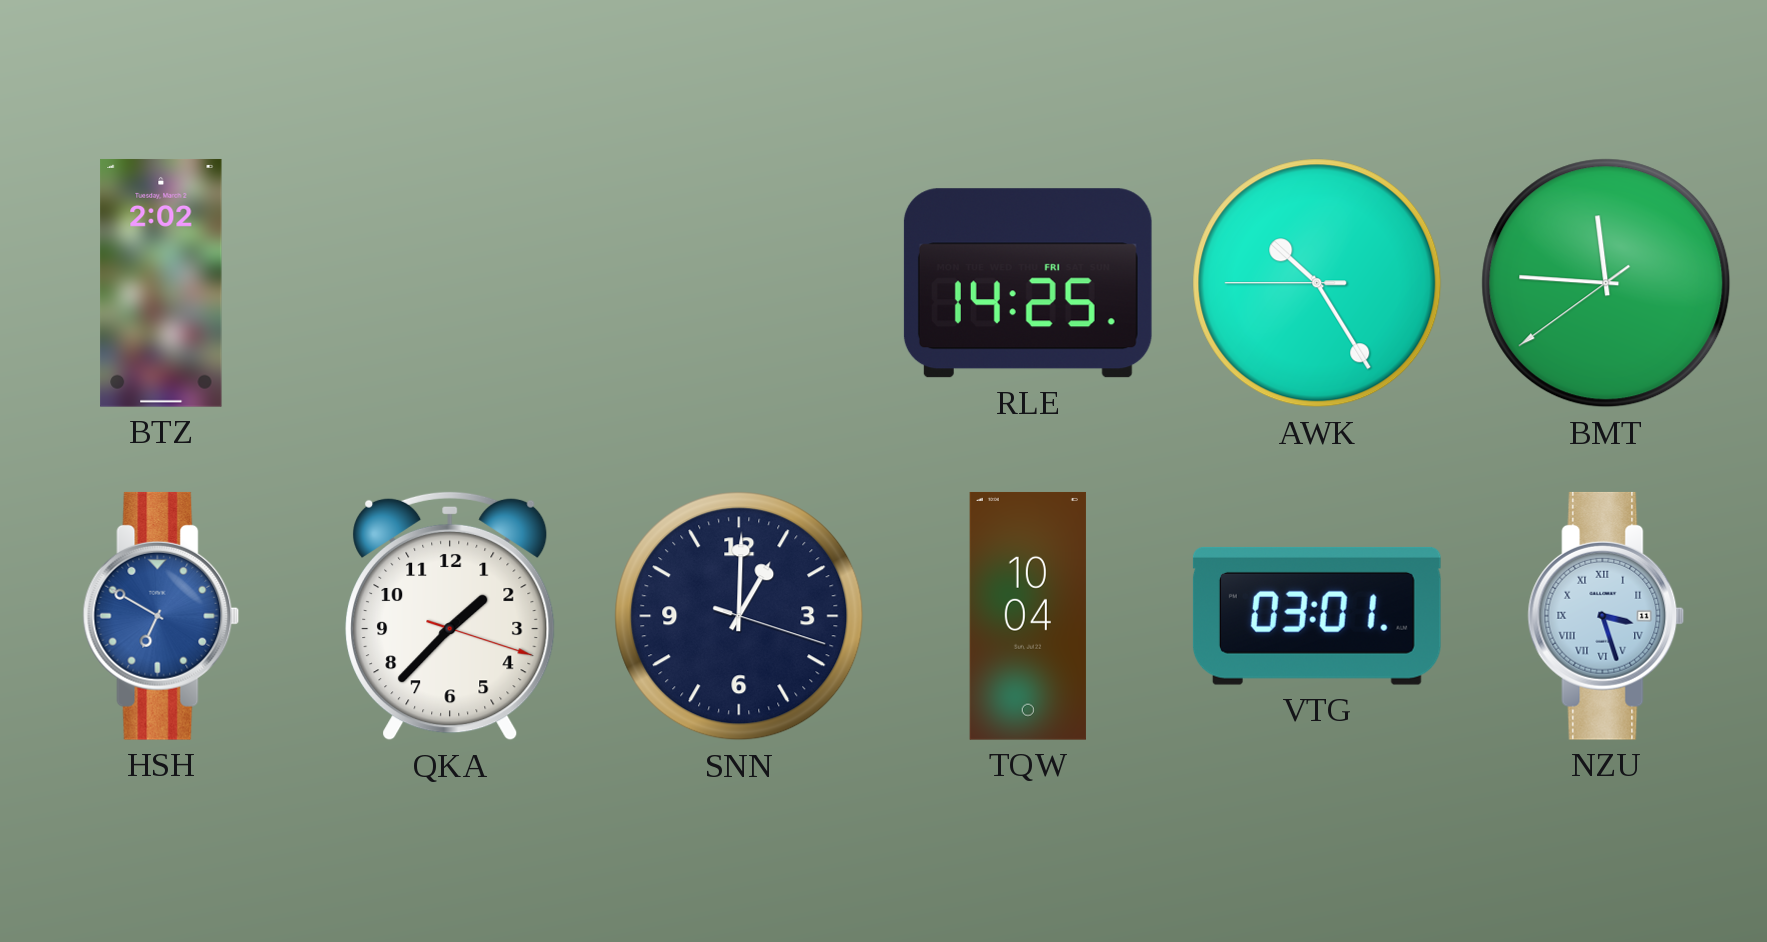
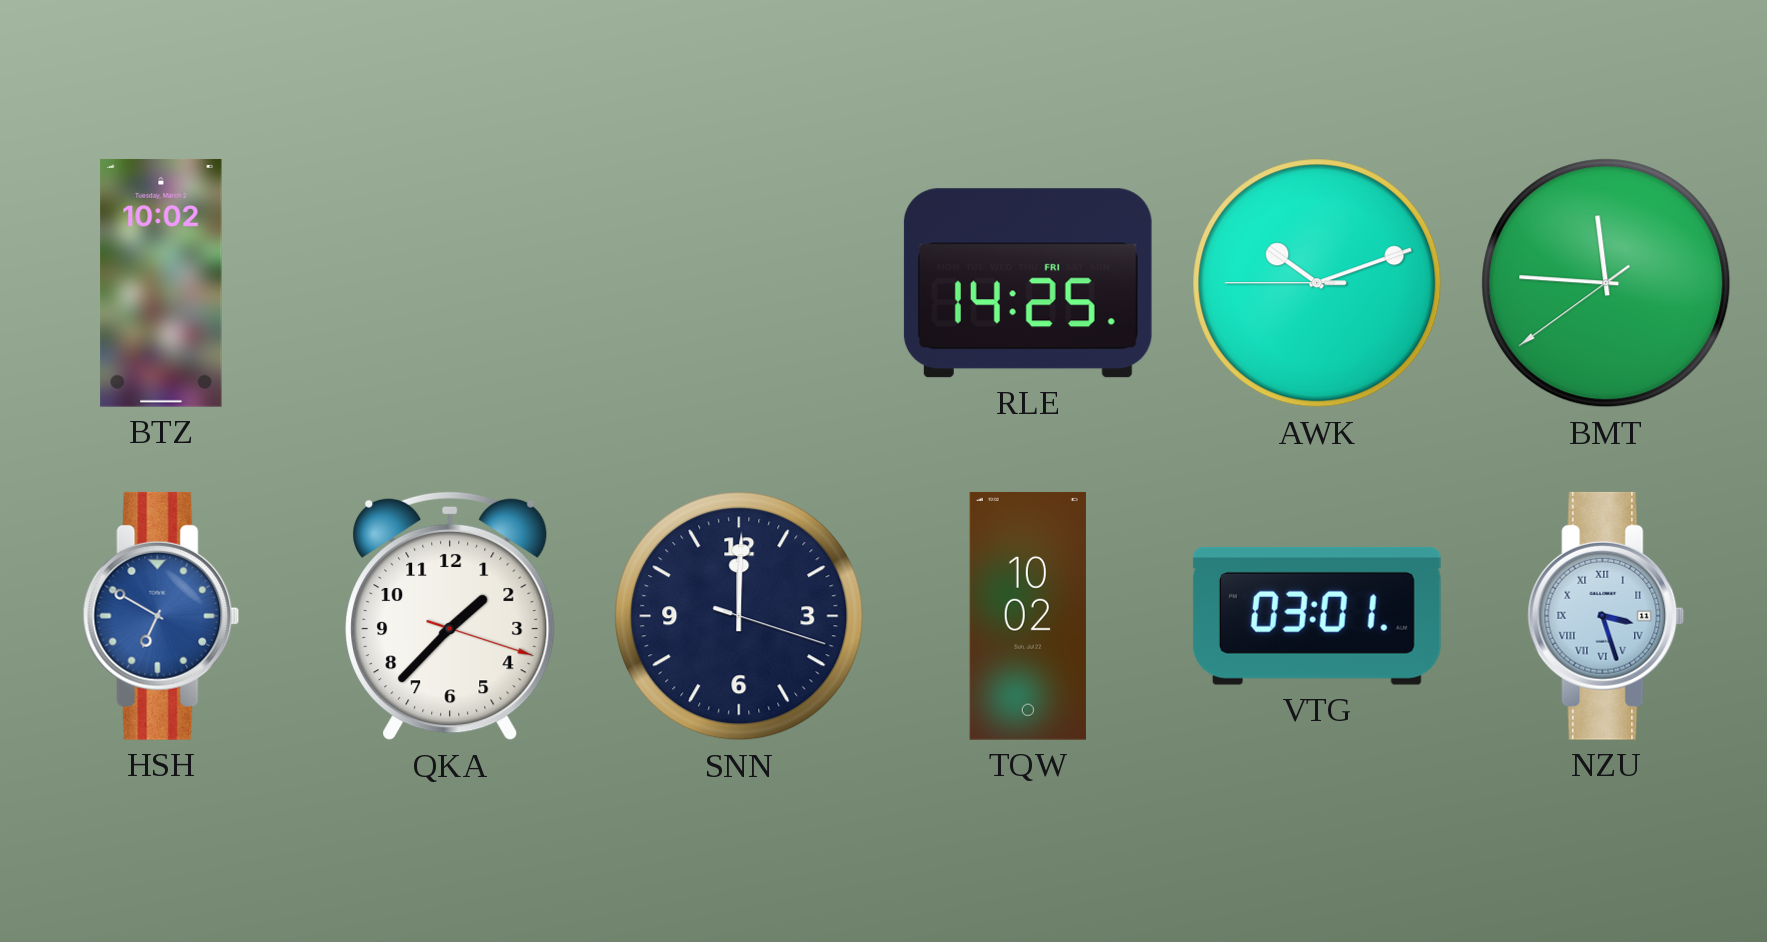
BTZ: 2:02 -> 10:02
AWK: 10:24 -> 10:11
SNN: 1:00 -> 12:00
TQW: 10:04 -> 10:02
